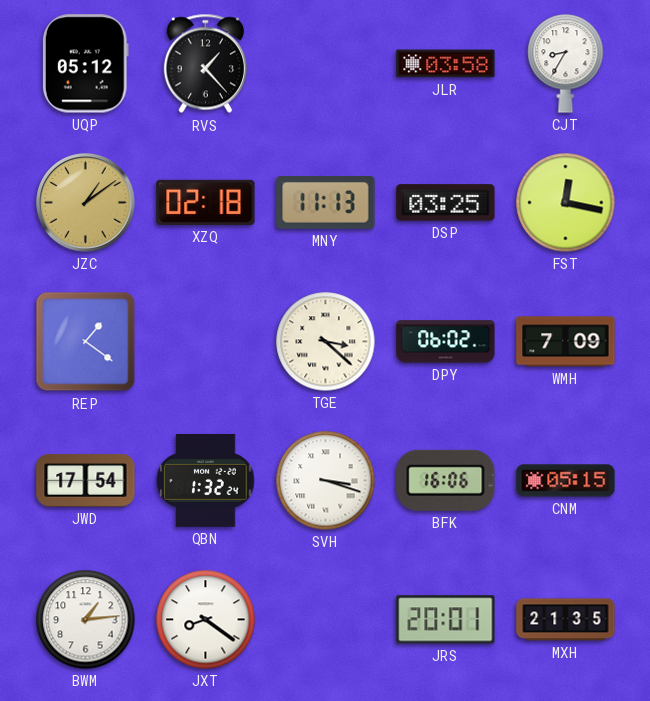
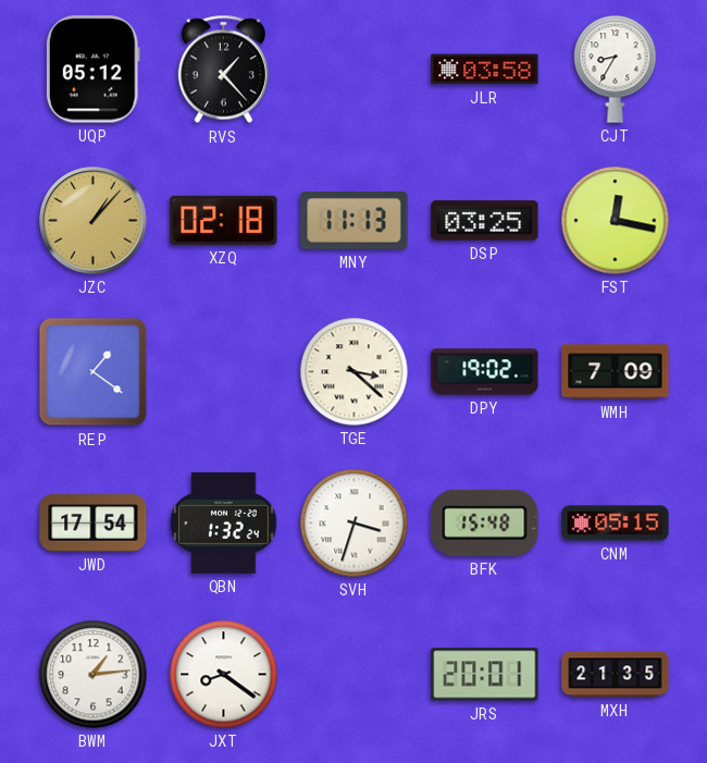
JZC: 1:09 -> 1:07
DPY: 06:02 -> 19:02
SVH: 3:18 -> 3:33
BFK: 16:06 -> 15:48
